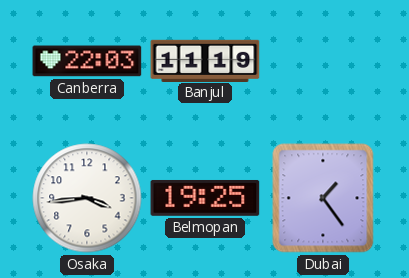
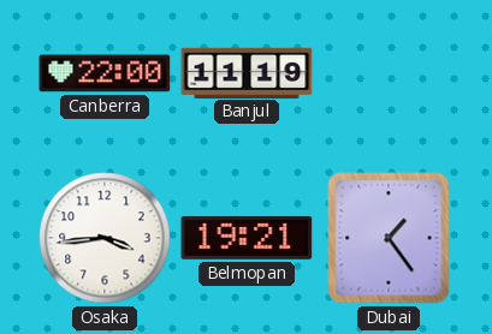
Canberra: 22:03 -> 22:00
Belmopan: 19:25 -> 19:21
